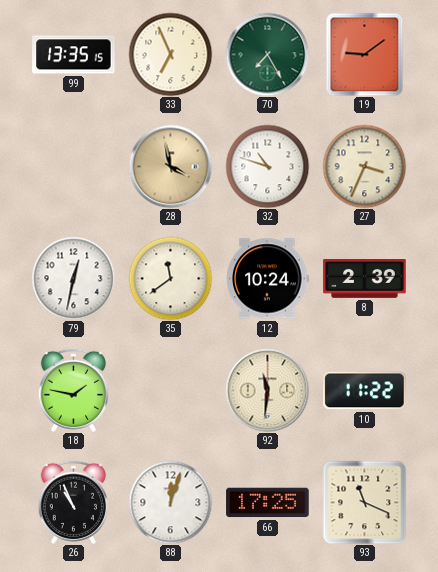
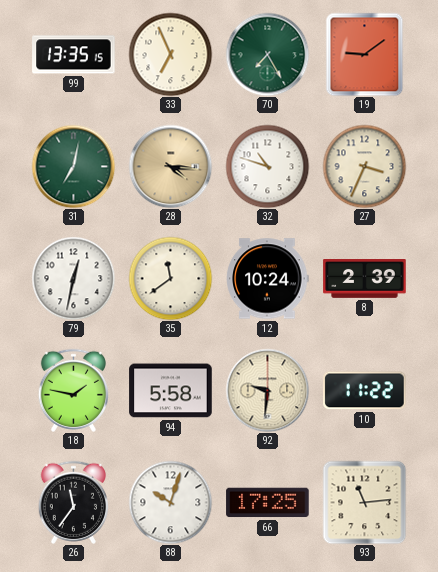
31: none -> 7:02
28: 3:58 -> 4:16
94: none -> 5:58
92: 11:31 -> 9:31
26: 10:56 -> 11:36
88: 12:03 -> 10:03
93: 11:19 -> 11:14
